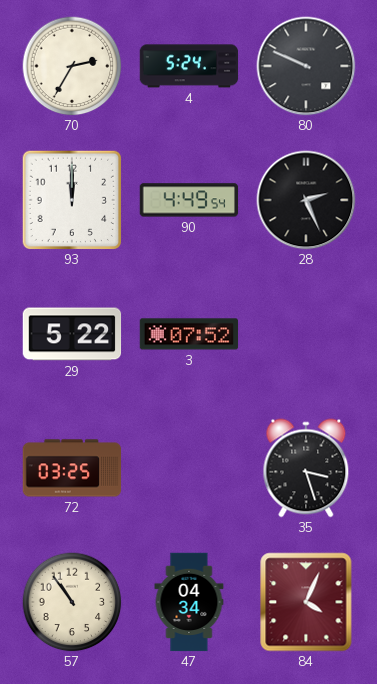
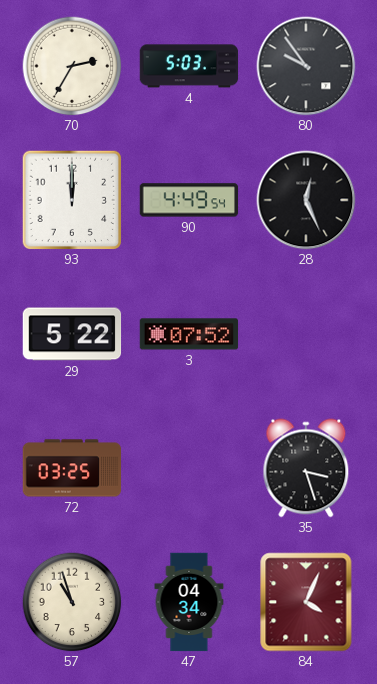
4: 5:24 -> 5:03
80: 9:49 -> 9:54
28: 2:26 -> 12:26
57: 10:54 -> 10:57
